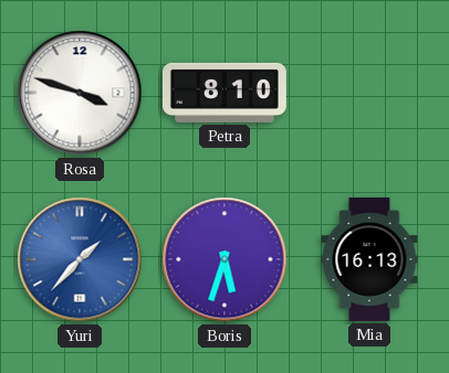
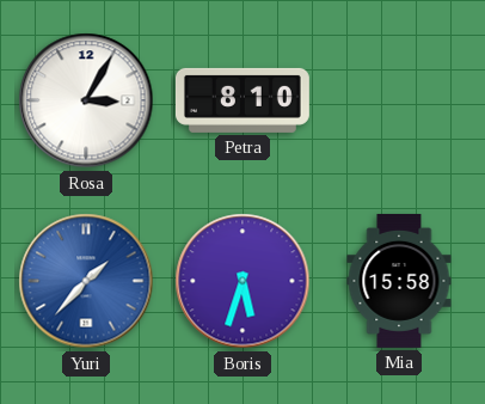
Rosa: 3:48 -> 3:05
Mia: 16:13 -> 15:58
